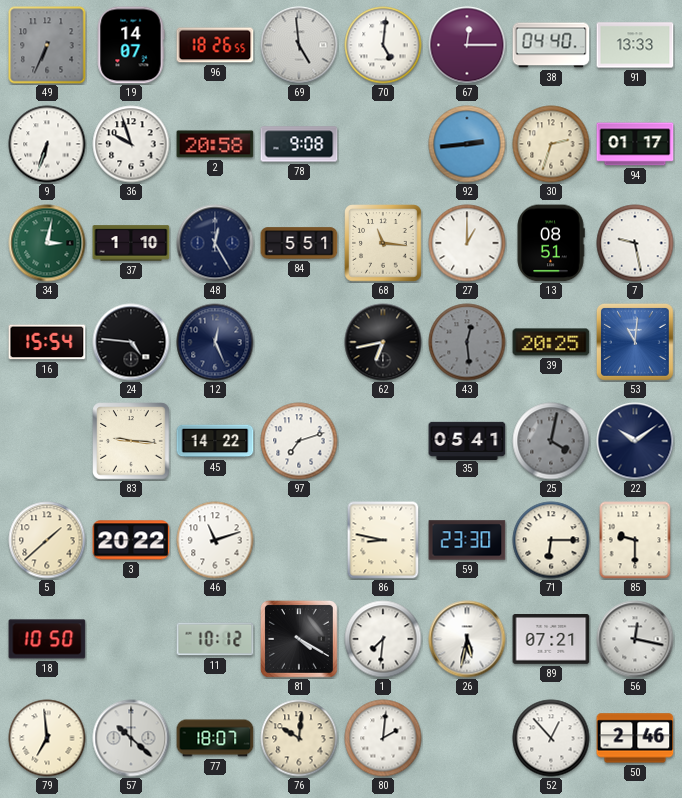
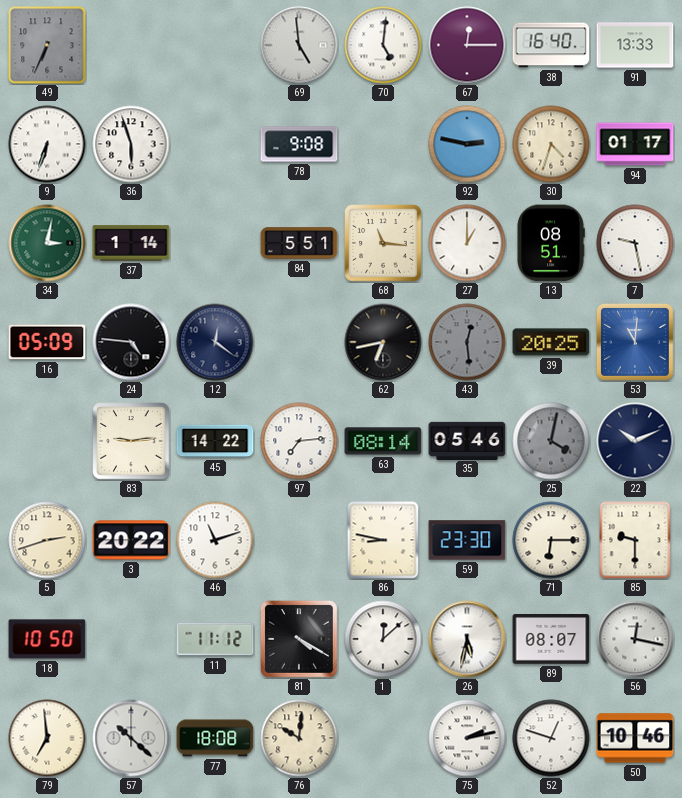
19: 14:07 -> none
96: 18:26 -> none
38: 04:40 -> 16:40
36: 9:57 -> 5:57
2: 20:58 -> none
92: 2:44 -> 2:47
30: 2:33 -> 4:33
37: 1:10 -> 1:14
48: 12:25 -> none
16: 15:54 -> 05:09
12: 12:26 -> 12:21
83: 9:16 -> 9:14
97: 7:12 -> 7:14
63: none -> 08:14
35: 05:41 -> 05:46
22: 10:09 -> 10:11
5: 1:38 -> 2:42
11: 10:12 -> 11:12
1: 7:31 -> 12:08
89: 07:21 -> 08:07
77: 18:07 -> 18:08
80: 2:01 -> none
75: none -> 2:13
52: 12:53 -> 12:48
50: 2:46 -> 10:46
